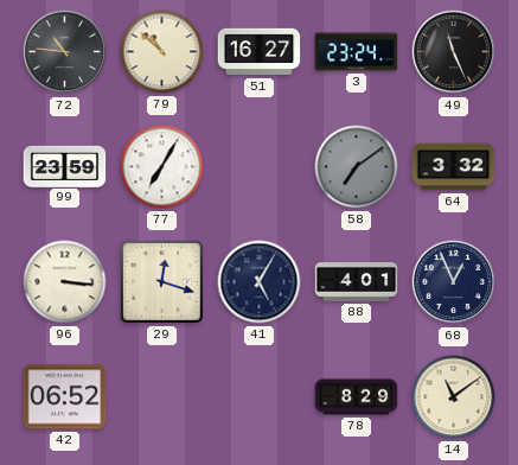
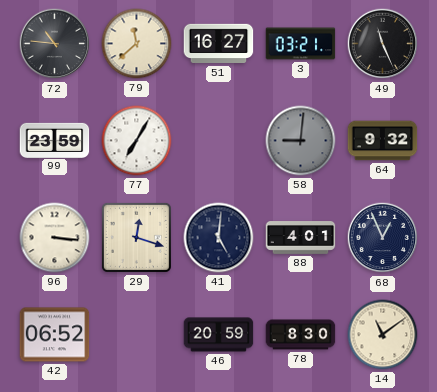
79: 10:52 -> 11:38
3: 23:24 -> 03:21
58: 7:09 -> 9:01
64: 3:32 -> 9:32
41: 5:05 -> 5:01
46: none -> 20:59
78: 8:29 -> 8:30
